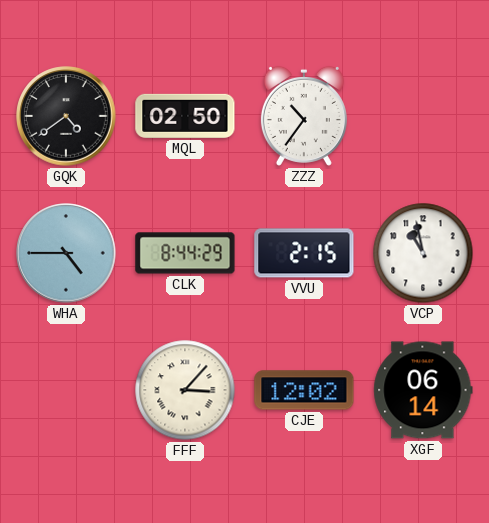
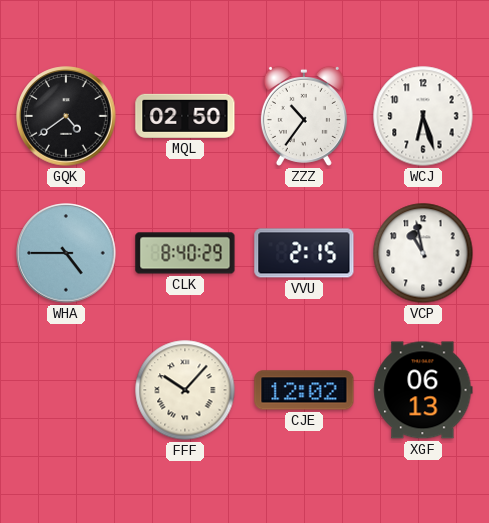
WCJ: none -> 6:27
CLK: 8:44 -> 8:40
FFF: 3:07 -> 10:07
XGF: 06:14 -> 06:13
